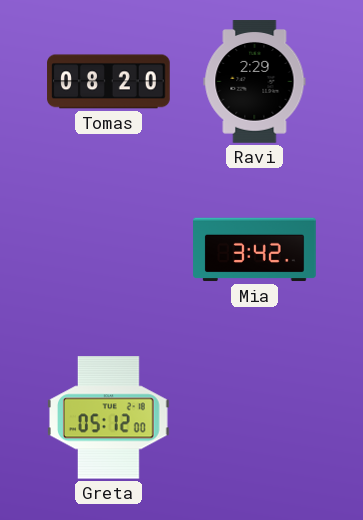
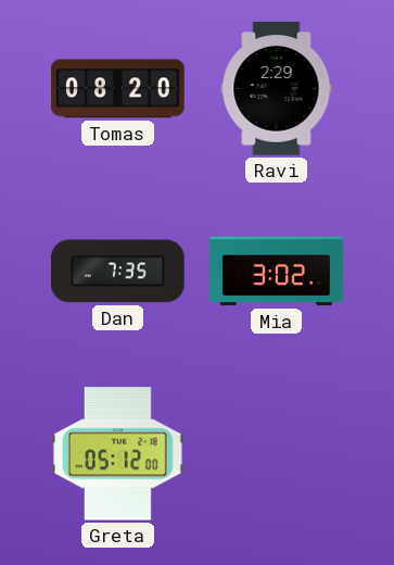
Dan: none -> 7:35
Mia: 3:42 -> 3:02
